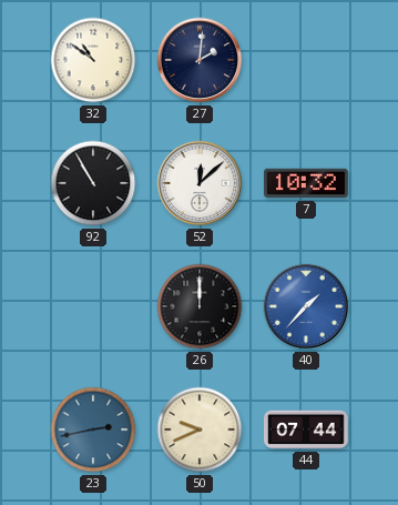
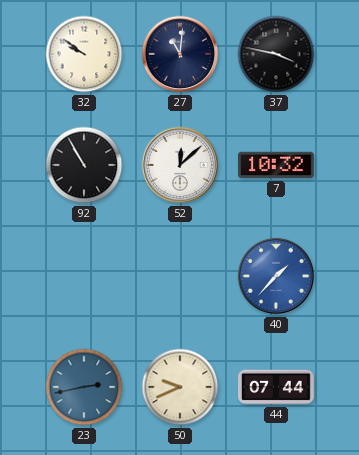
32: 10:51 -> 9:51
27: 2:01 -> 11:01
37: none -> 3:47
26: 12:00 -> none
